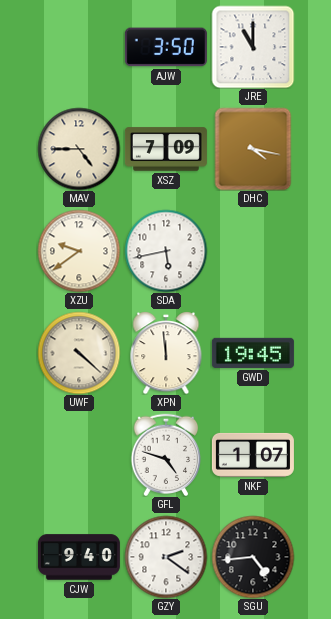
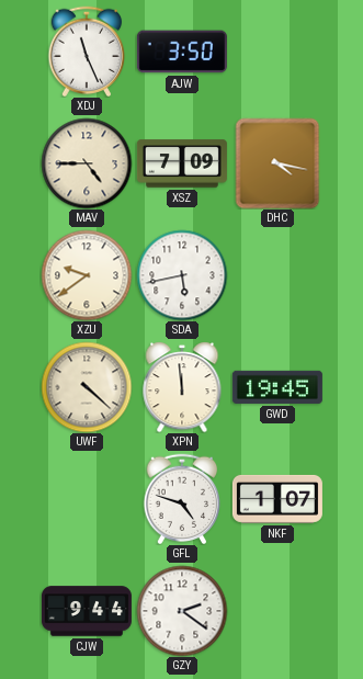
XDJ: none -> 11:26
JRE: 11:00 -> none
CJW: 9:40 -> 9:44
SGU: 4:44 -> none
